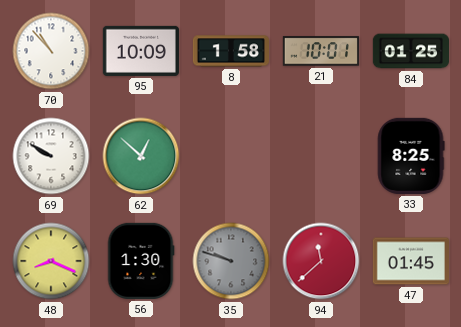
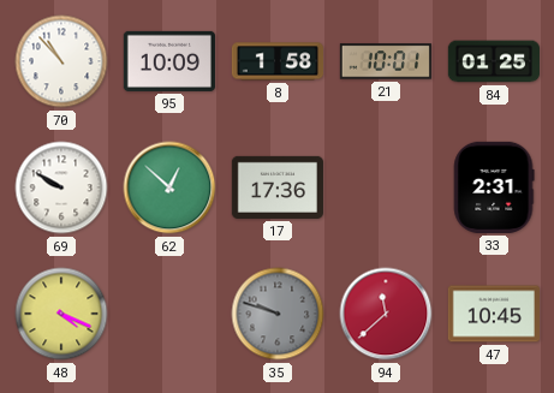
17: none -> 17:36
33: 8:25 -> 2:31
48: 8:19 -> 4:19
56: 1:30 -> none
47: 01:45 -> 10:45
